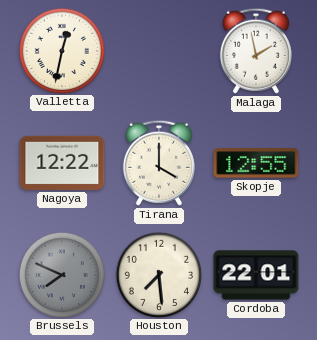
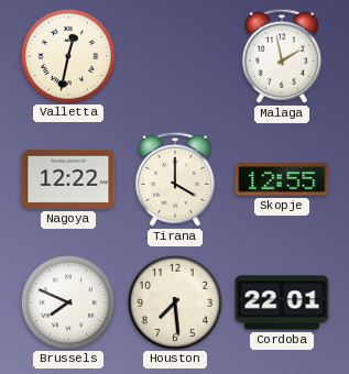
Brussels dial: grey -> white
